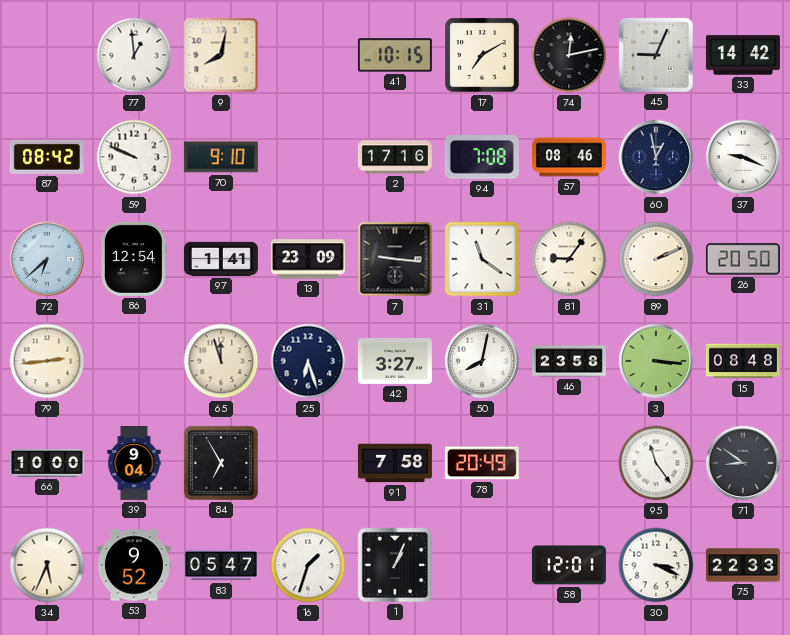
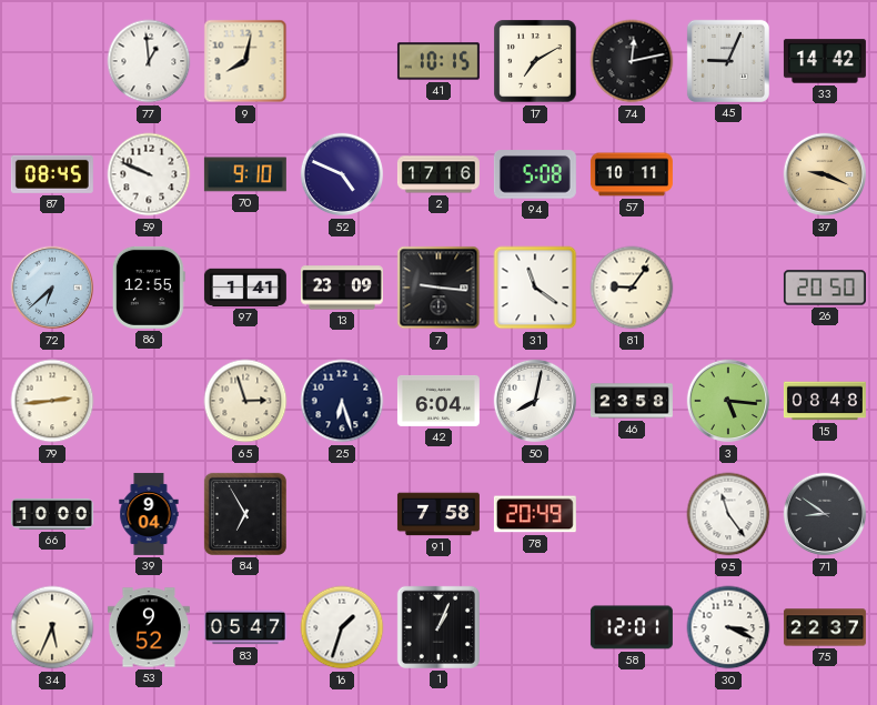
87: 08:42 -> 08:45
52: none -> 4:49
94: 7:08 -> 5:08
57: 08:46 -> 10:11
60: 12:58 -> none
37 dial: white -> champagne
86: 12:54 -> 12:55
89: 2:11 -> none
65: 11:57 -> 2:57
42: 3:27 -> 6:04
3: 3:16 -> 5:16
75: 22:33 -> 22:37
